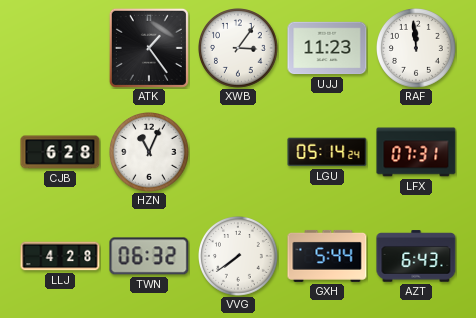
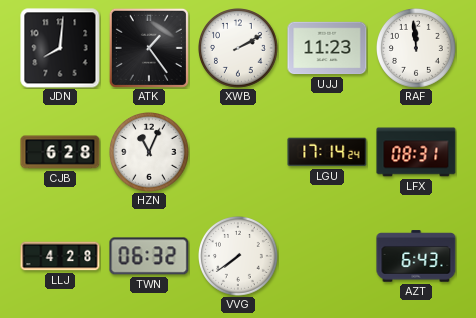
JDN: none -> 8:01
XWB: 3:06 -> 2:10
LGU: 05:14 -> 17:14
LFX: 07:31 -> 08:31
GXH: 5:44 -> none
